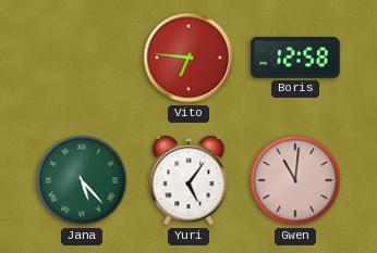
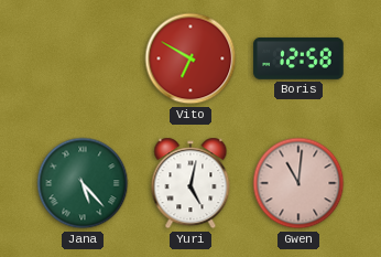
Vito: 6:46 -> 6:50
Yuri: 5:06 -> 5:02
